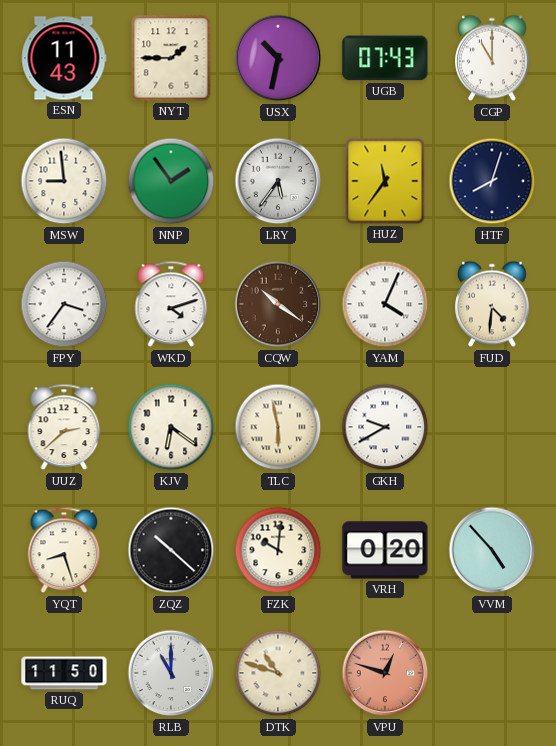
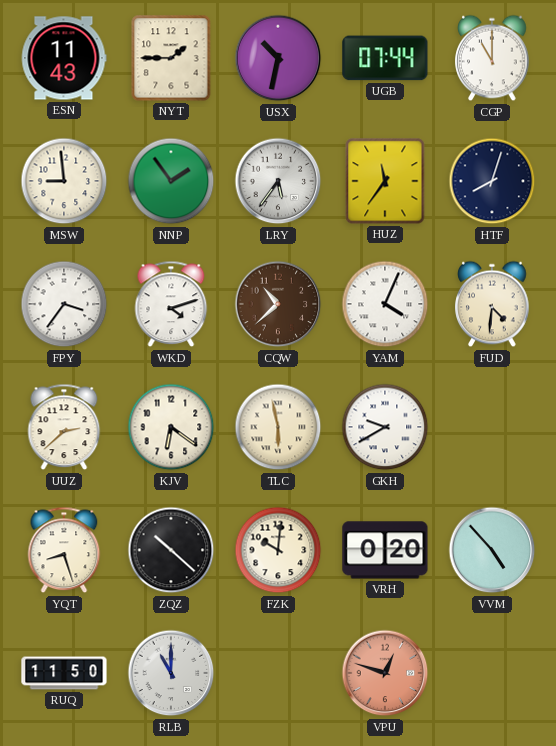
UGB: 07:43 -> 07:44
CQW: 10:21 -> 10:38
DTK: 10:48 -> none
